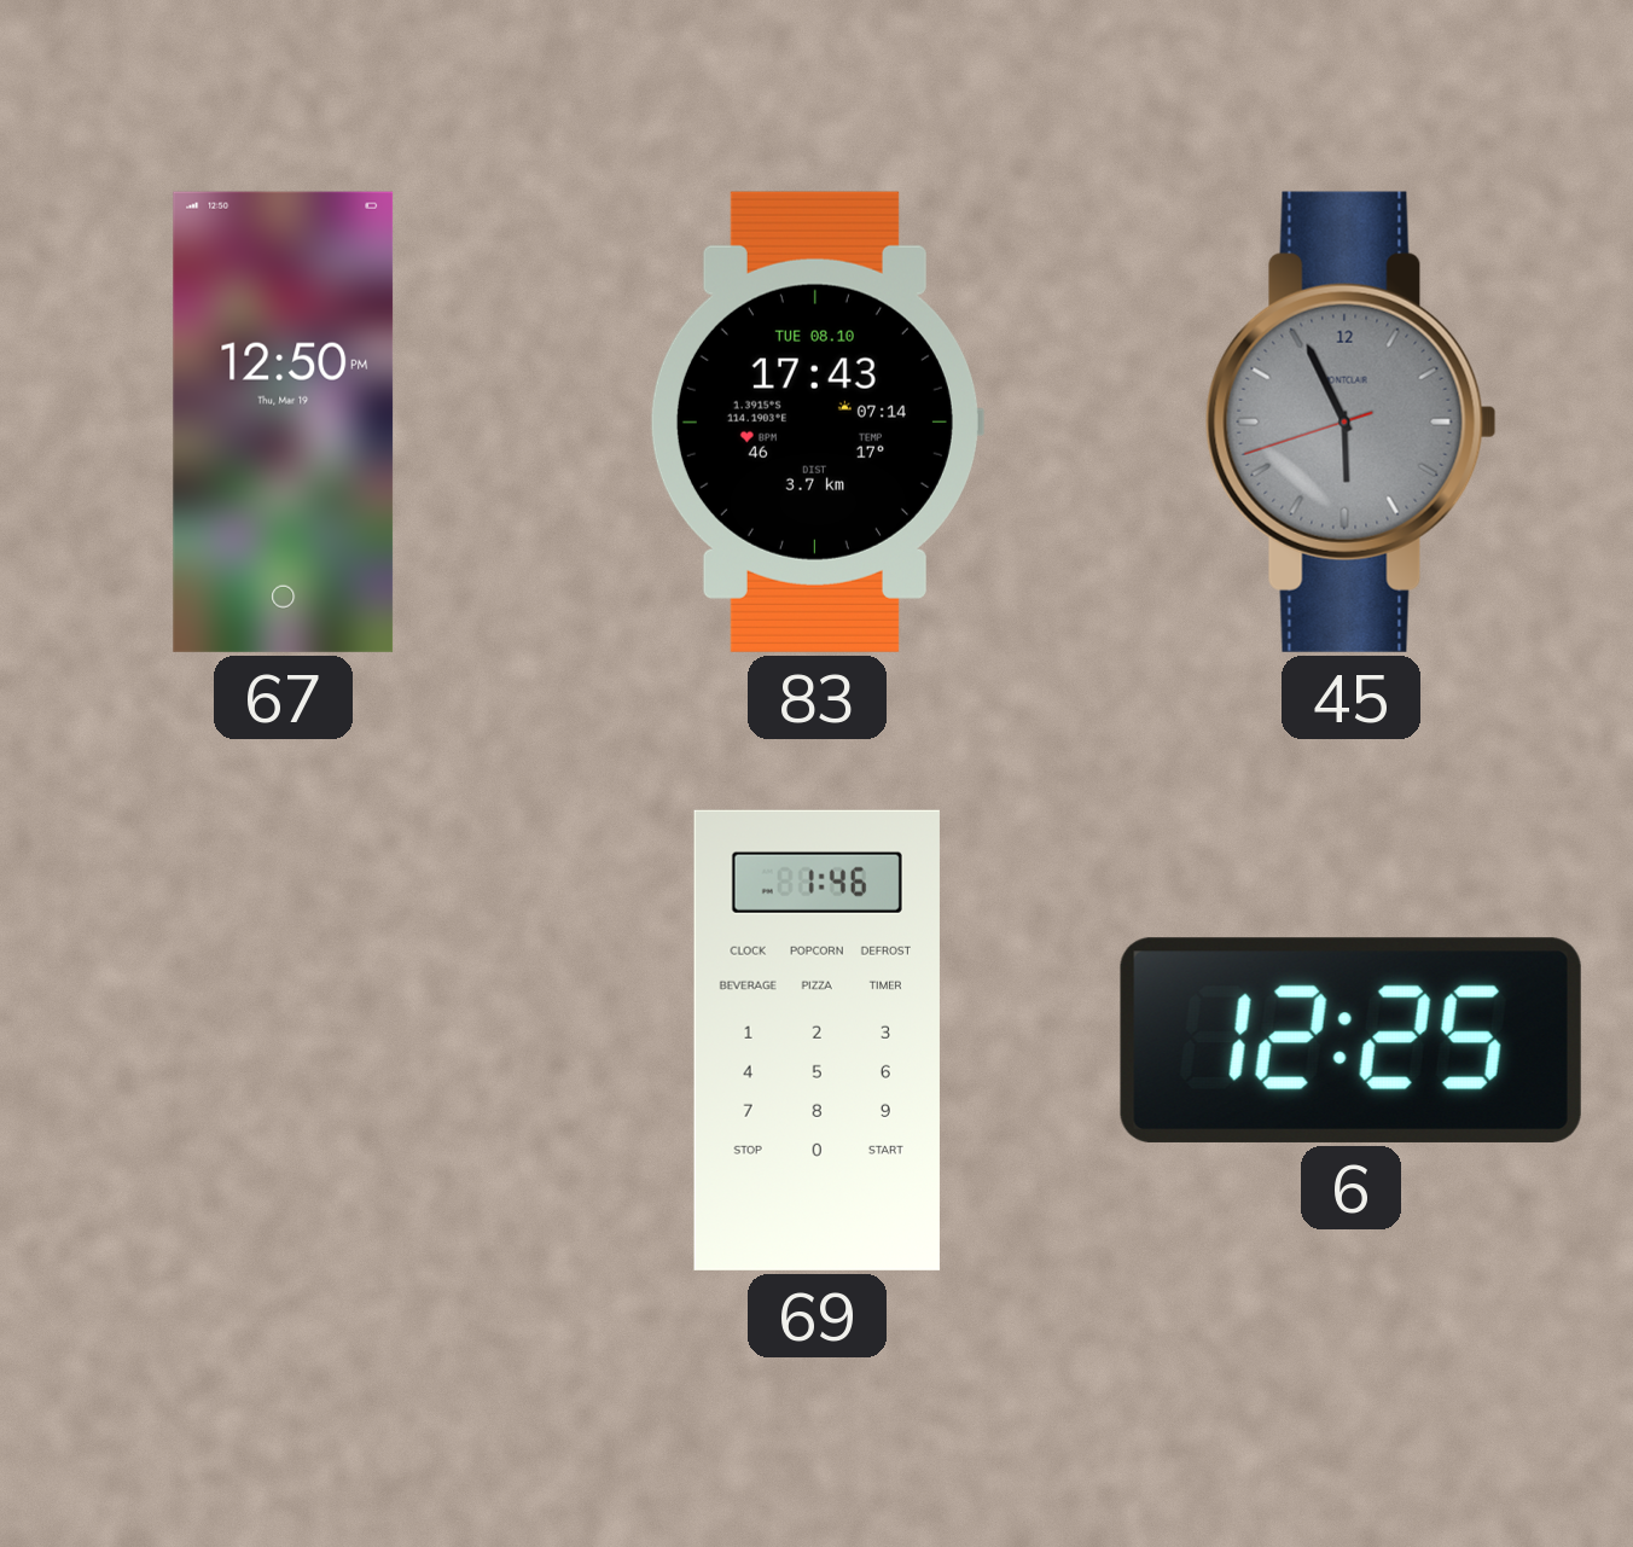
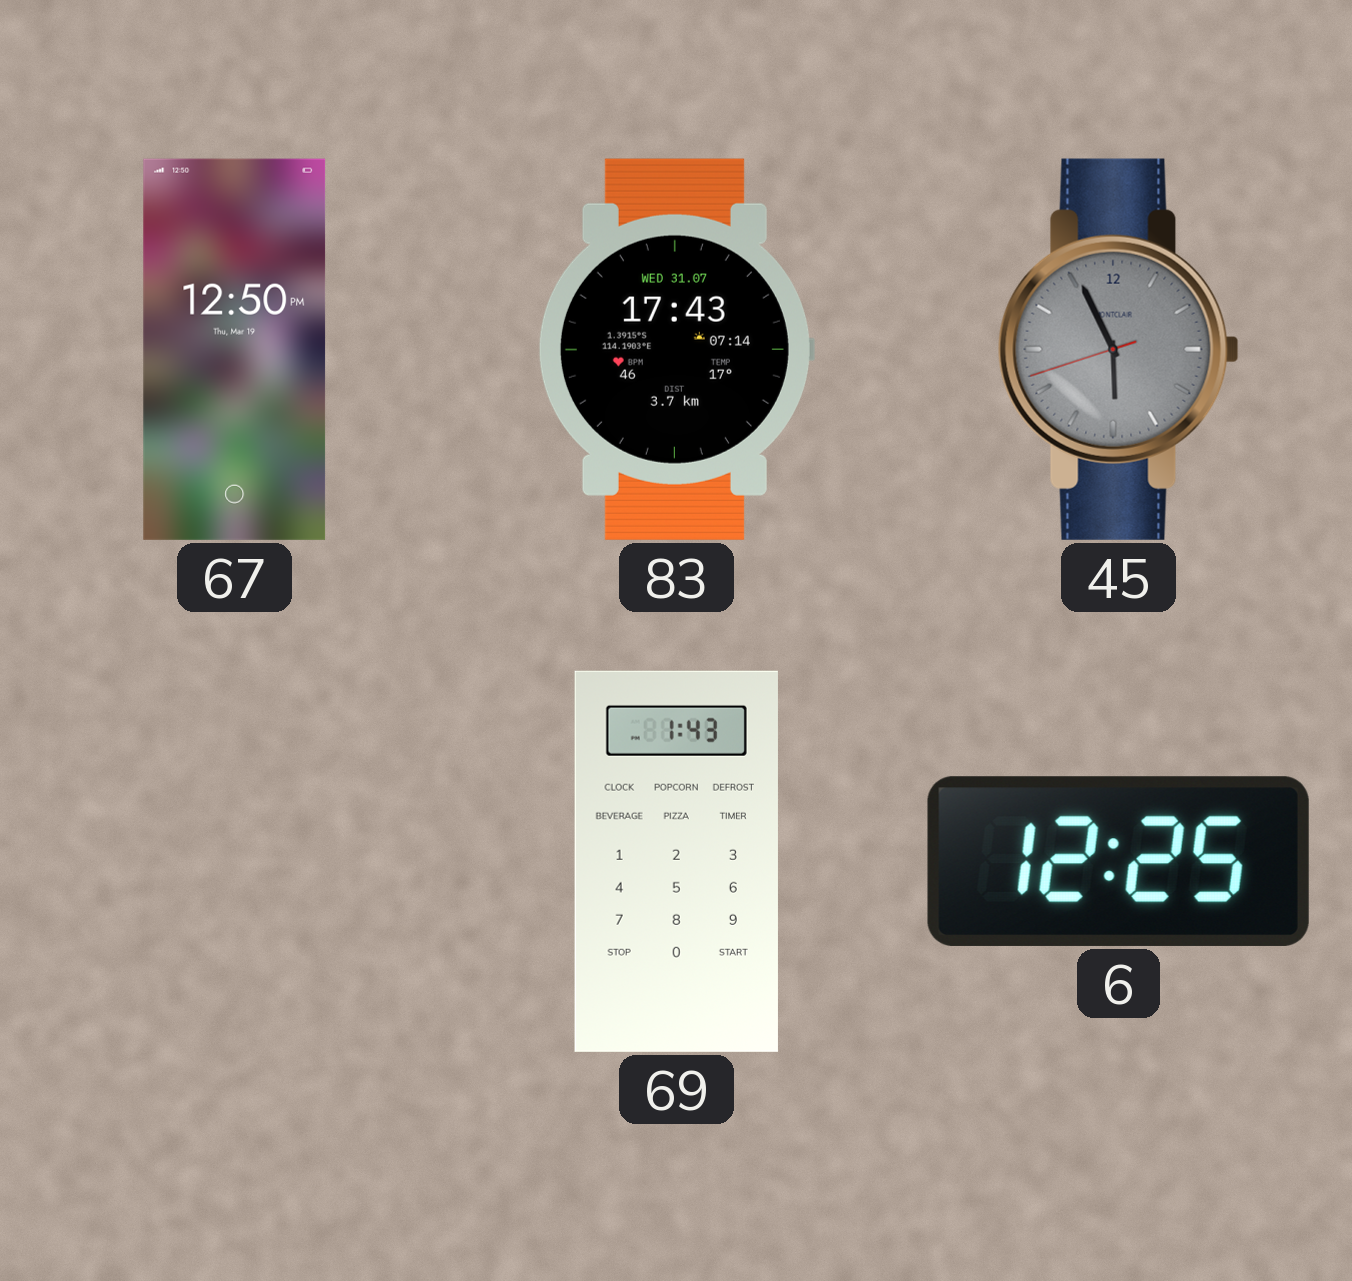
83 date: TUE 08.10 -> WED 31.07
69: 1:46 -> 1:43
